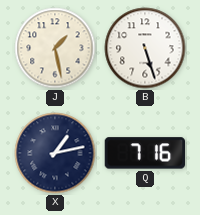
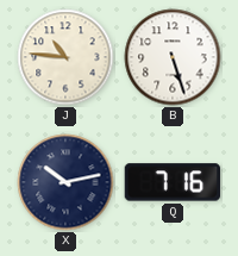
J: 1:28 -> 10:46
X: 1:13 -> 10:13
